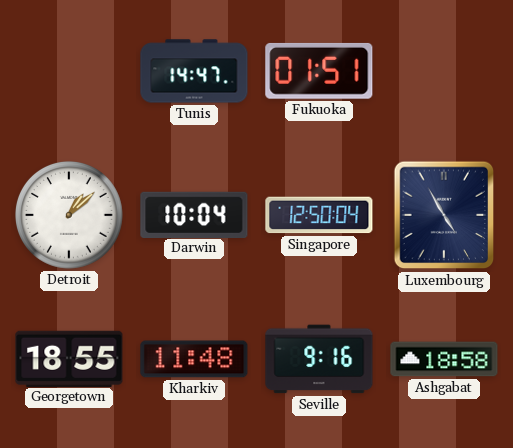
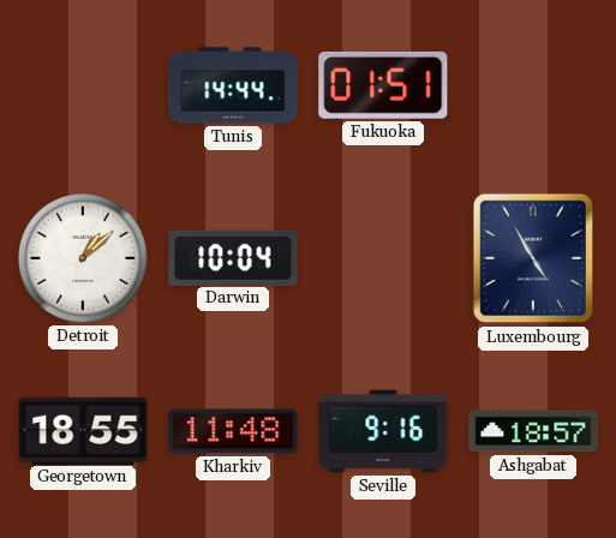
Tunis: 14:47 -> 14:44
Singapore: 12:50 -> none
Ashgabat: 18:58 -> 18:57
